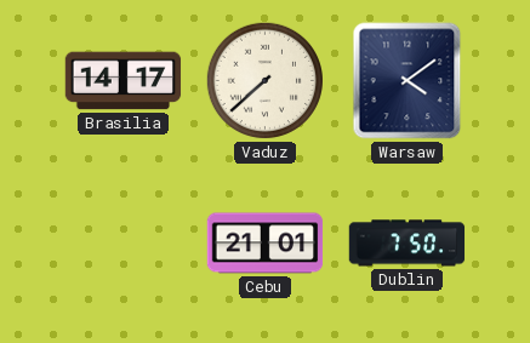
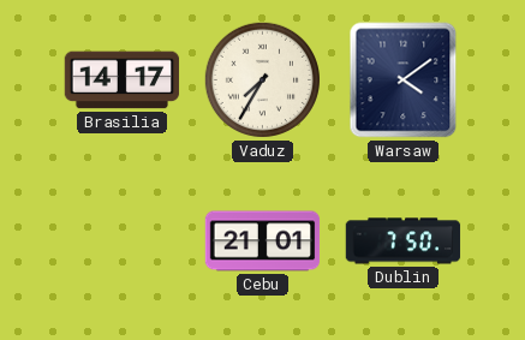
Vaduz: 7:38 -> 7:35
